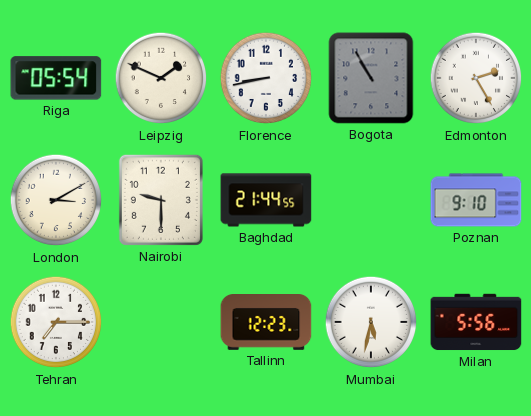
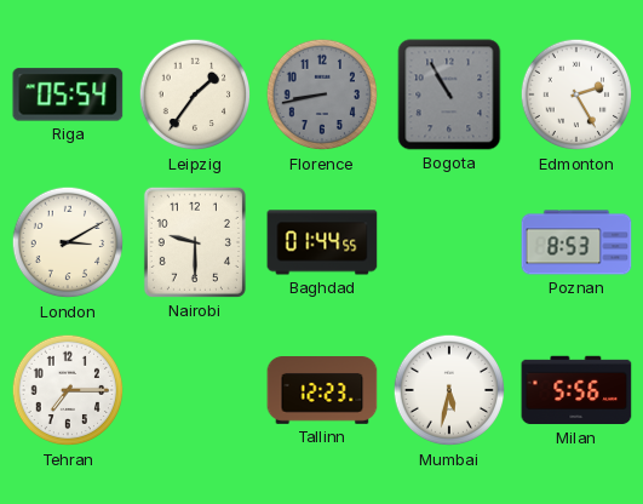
Leipzig: 1:49 -> 1:36
Florence dial: white -> grey
Baghdad: 21:44 -> 01:44
Poznan: 9:10 -> 8:53
